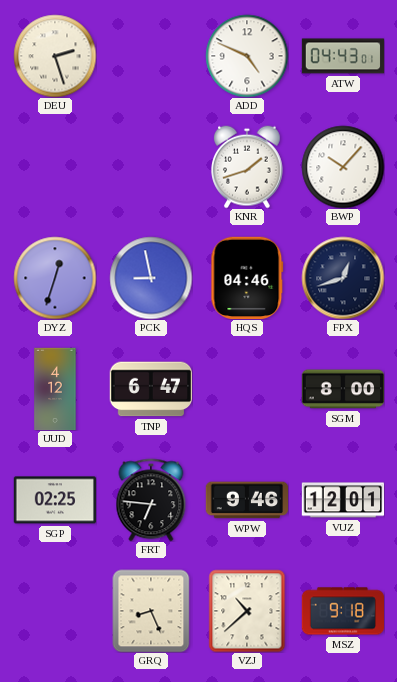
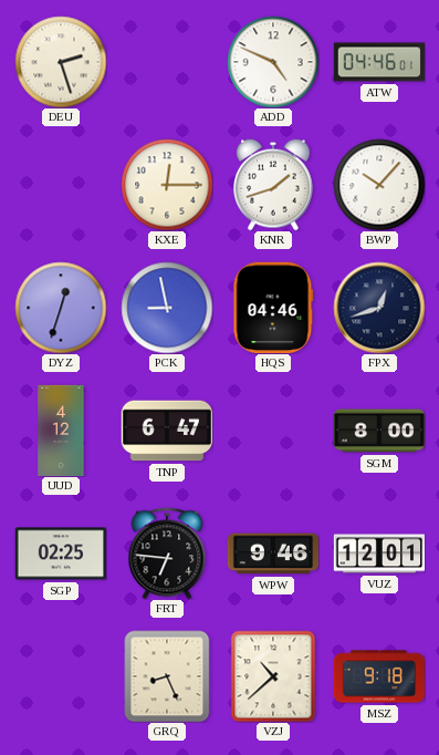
ATW: 04:43 -> 04:46
KXE: none -> 12:15
